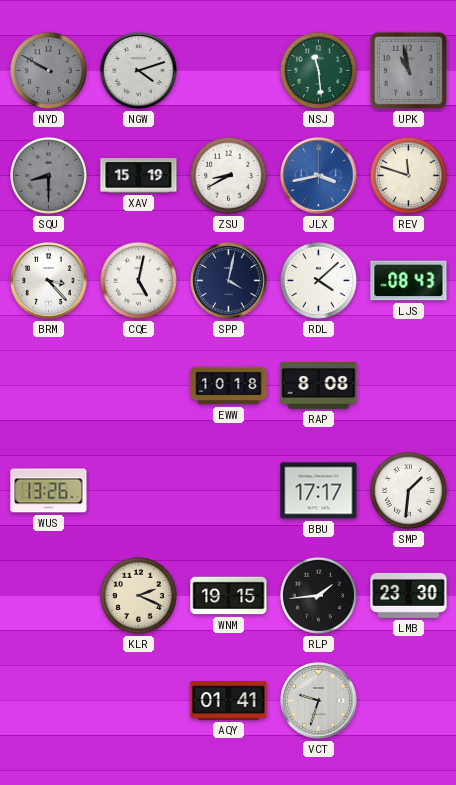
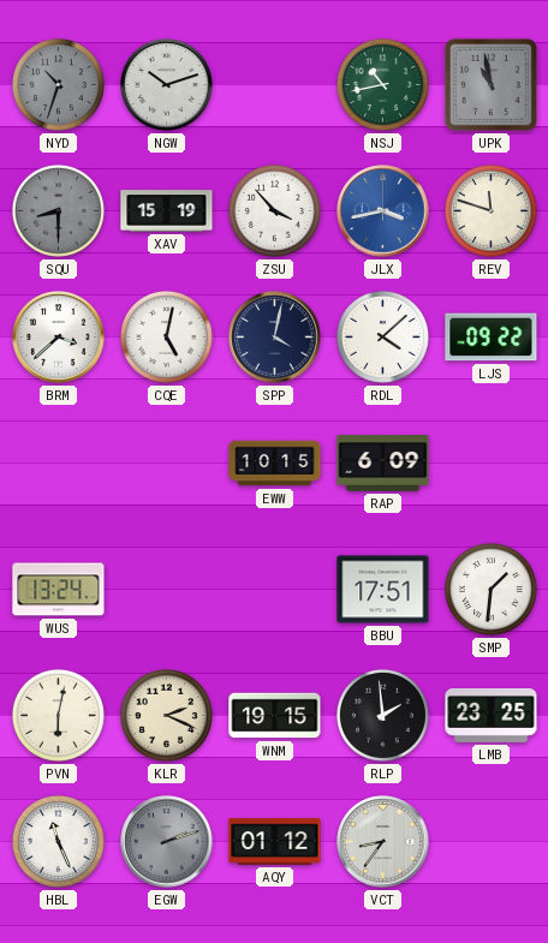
NYD: 9:50 -> 10:33
NGW: 4:12 -> 10:12
NSJ: 11:29 -> 10:43
ZSU: 8:40 -> 3:53
BRM: 3:23 -> 3:38
LJS: 08:43 -> 09:22
EWW: 10:18 -> 10:15
RAP: 8:08 -> 6:09
WUS: 13:26 -> 13:24
BBU: 17:17 -> 17:51
PVN: none -> 6:02
RLP: 1:44 -> 1:59
LMB: 23:30 -> 23:25
HBL: none -> 11:26
EGW: none -> 2:12
AQY: 01:41 -> 01:12
VCT: 9:33 -> 8:36
